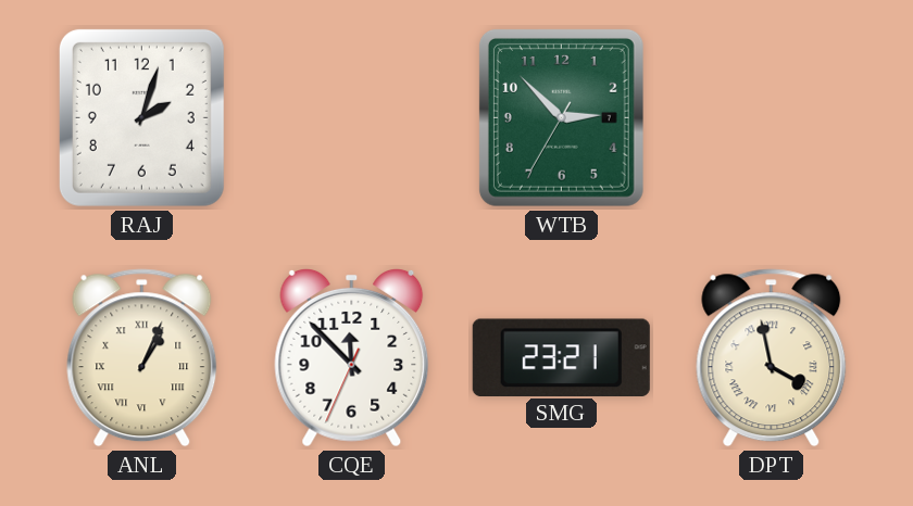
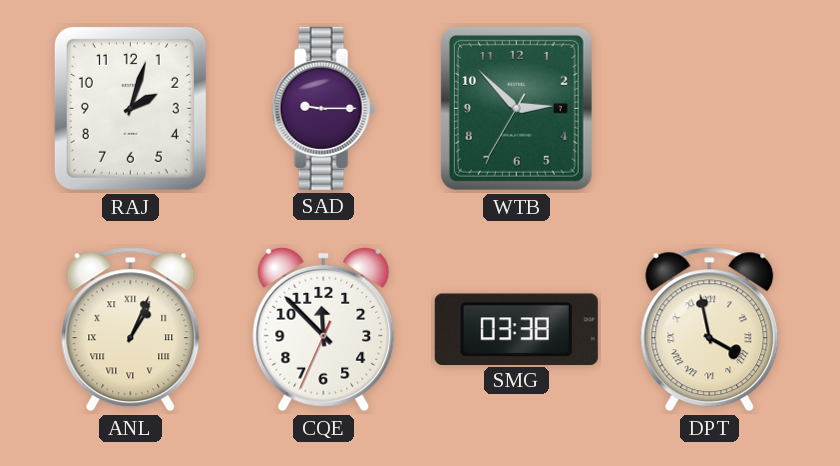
SAD: none -> 9:15
SMG: 23:21 -> 03:38
